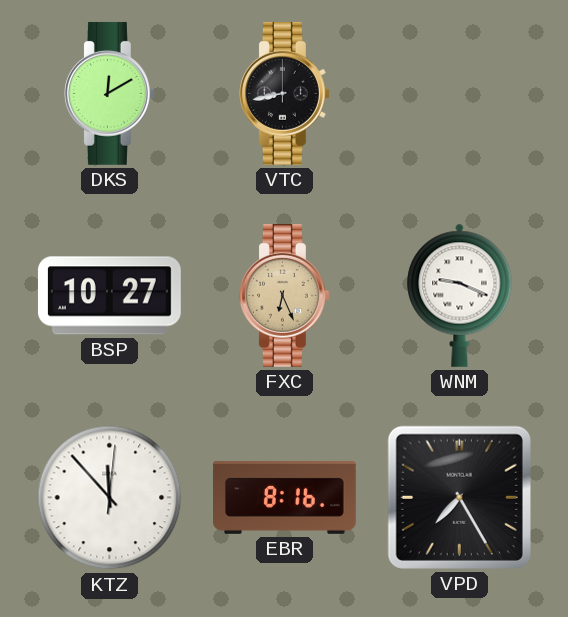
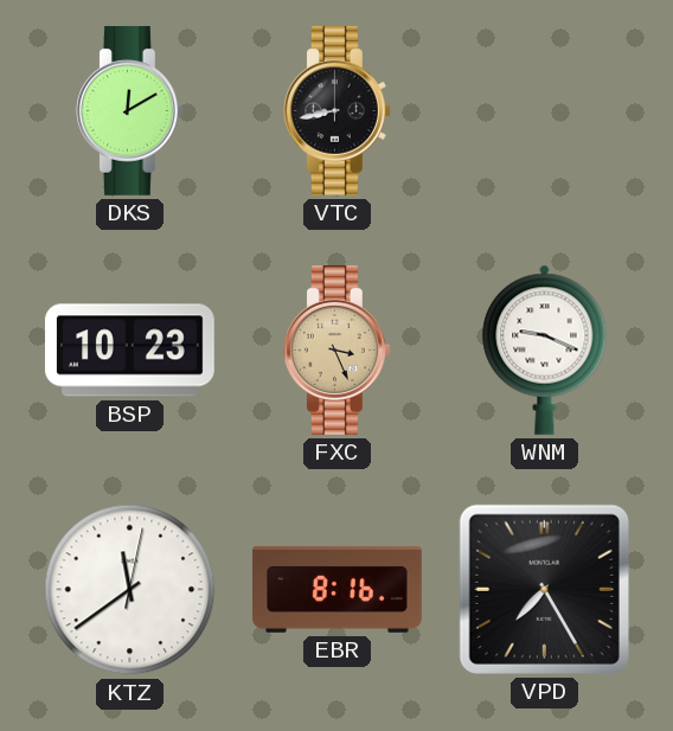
BSP: 10:27 -> 10:23
FXC: 6:26 -> 3:26
KTZ: 11:53 -> 11:39
